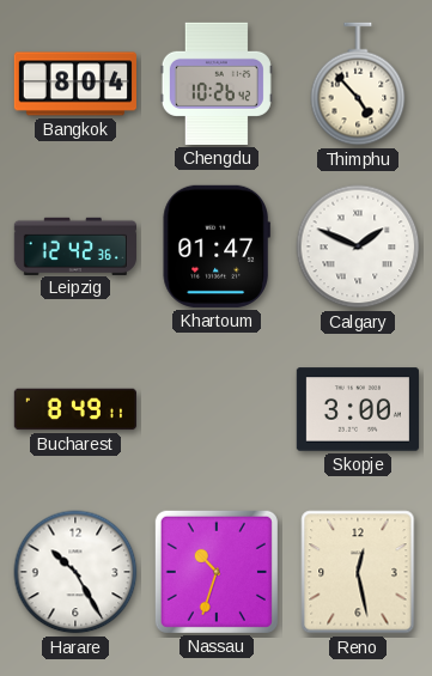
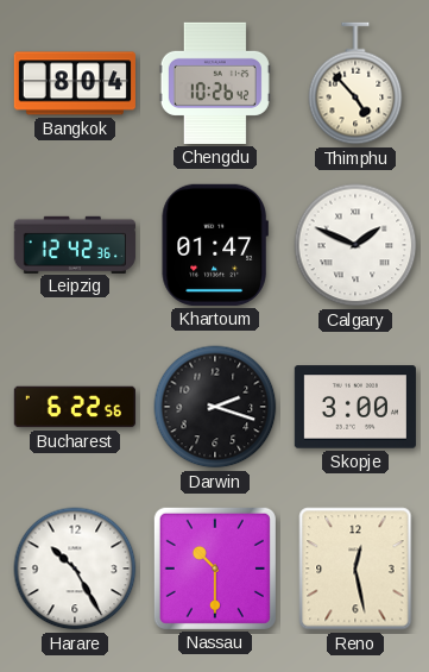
Bucharest: 8:49 -> 6:22
Darwin: none -> 2:18
Nassau: 10:33 -> 10:30
